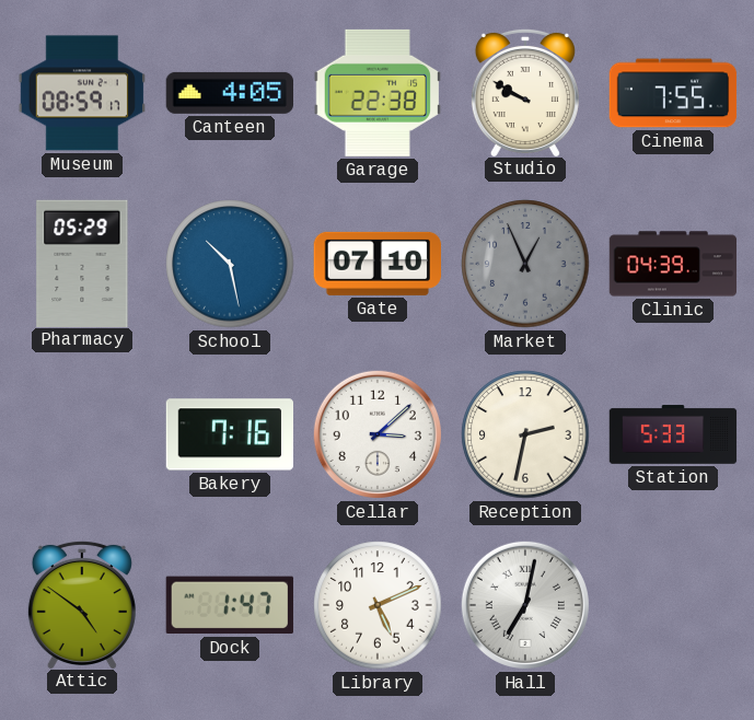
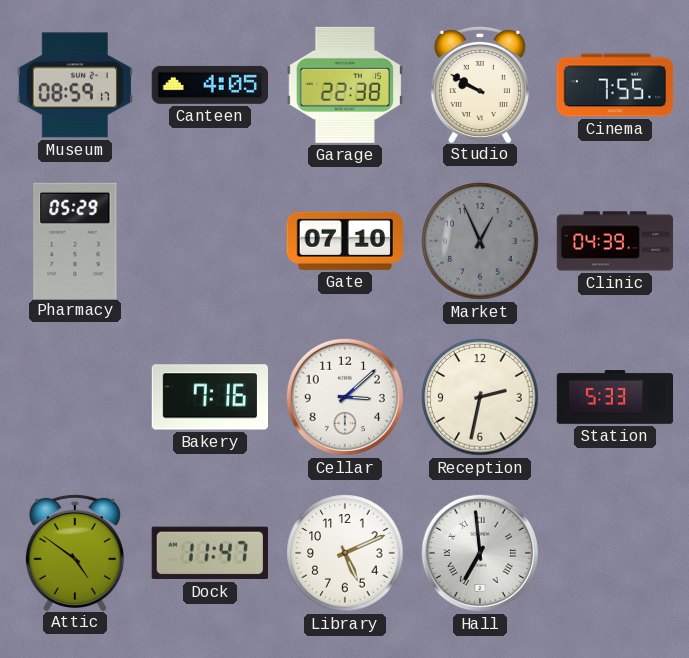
School: 10:28 -> none
Dock: 1:47 -> 11:47
Hall: 7:02 -> 6:59
